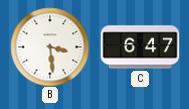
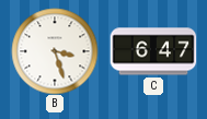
B: 3:29 -> 3:27
